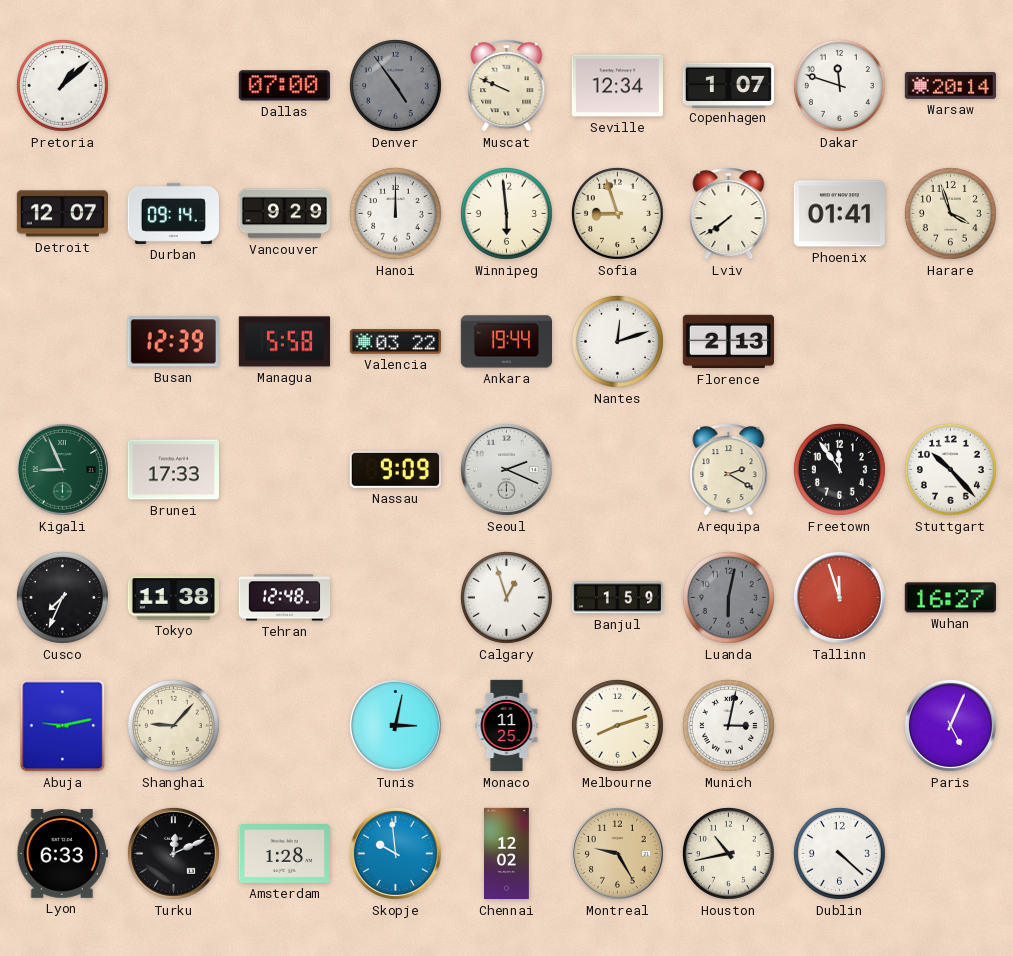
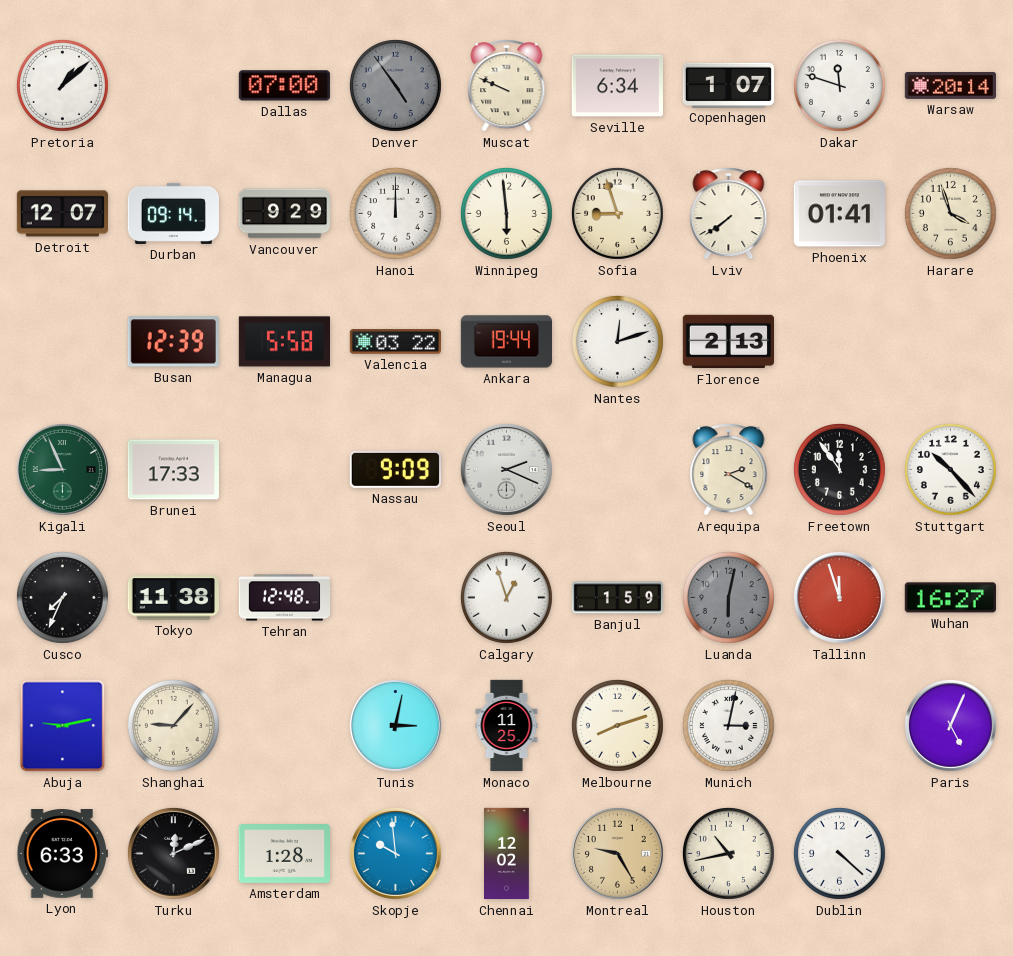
Seville: 12:34 -> 6:34
